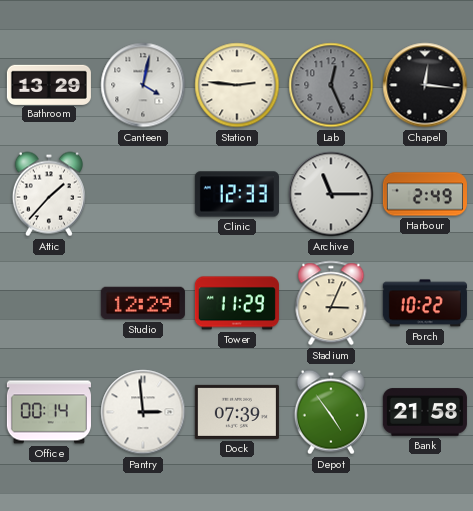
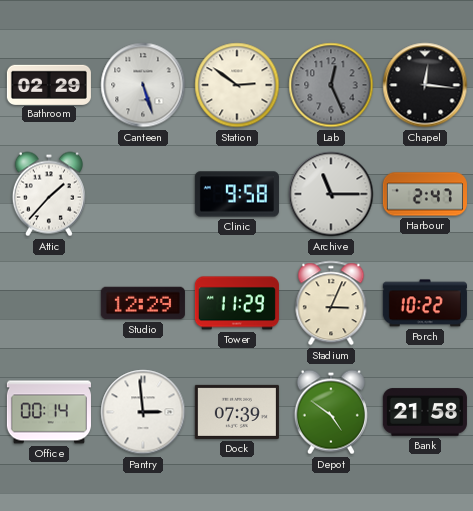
Bathroom: 13:29 -> 02:29
Canteen: 4:02 -> 5:27
Station: 2:46 -> 2:51
Clinic: 12:33 -> 9:58
Harbour: 2:49 -> 2:47
Depot: 4:54 -> 4:51
